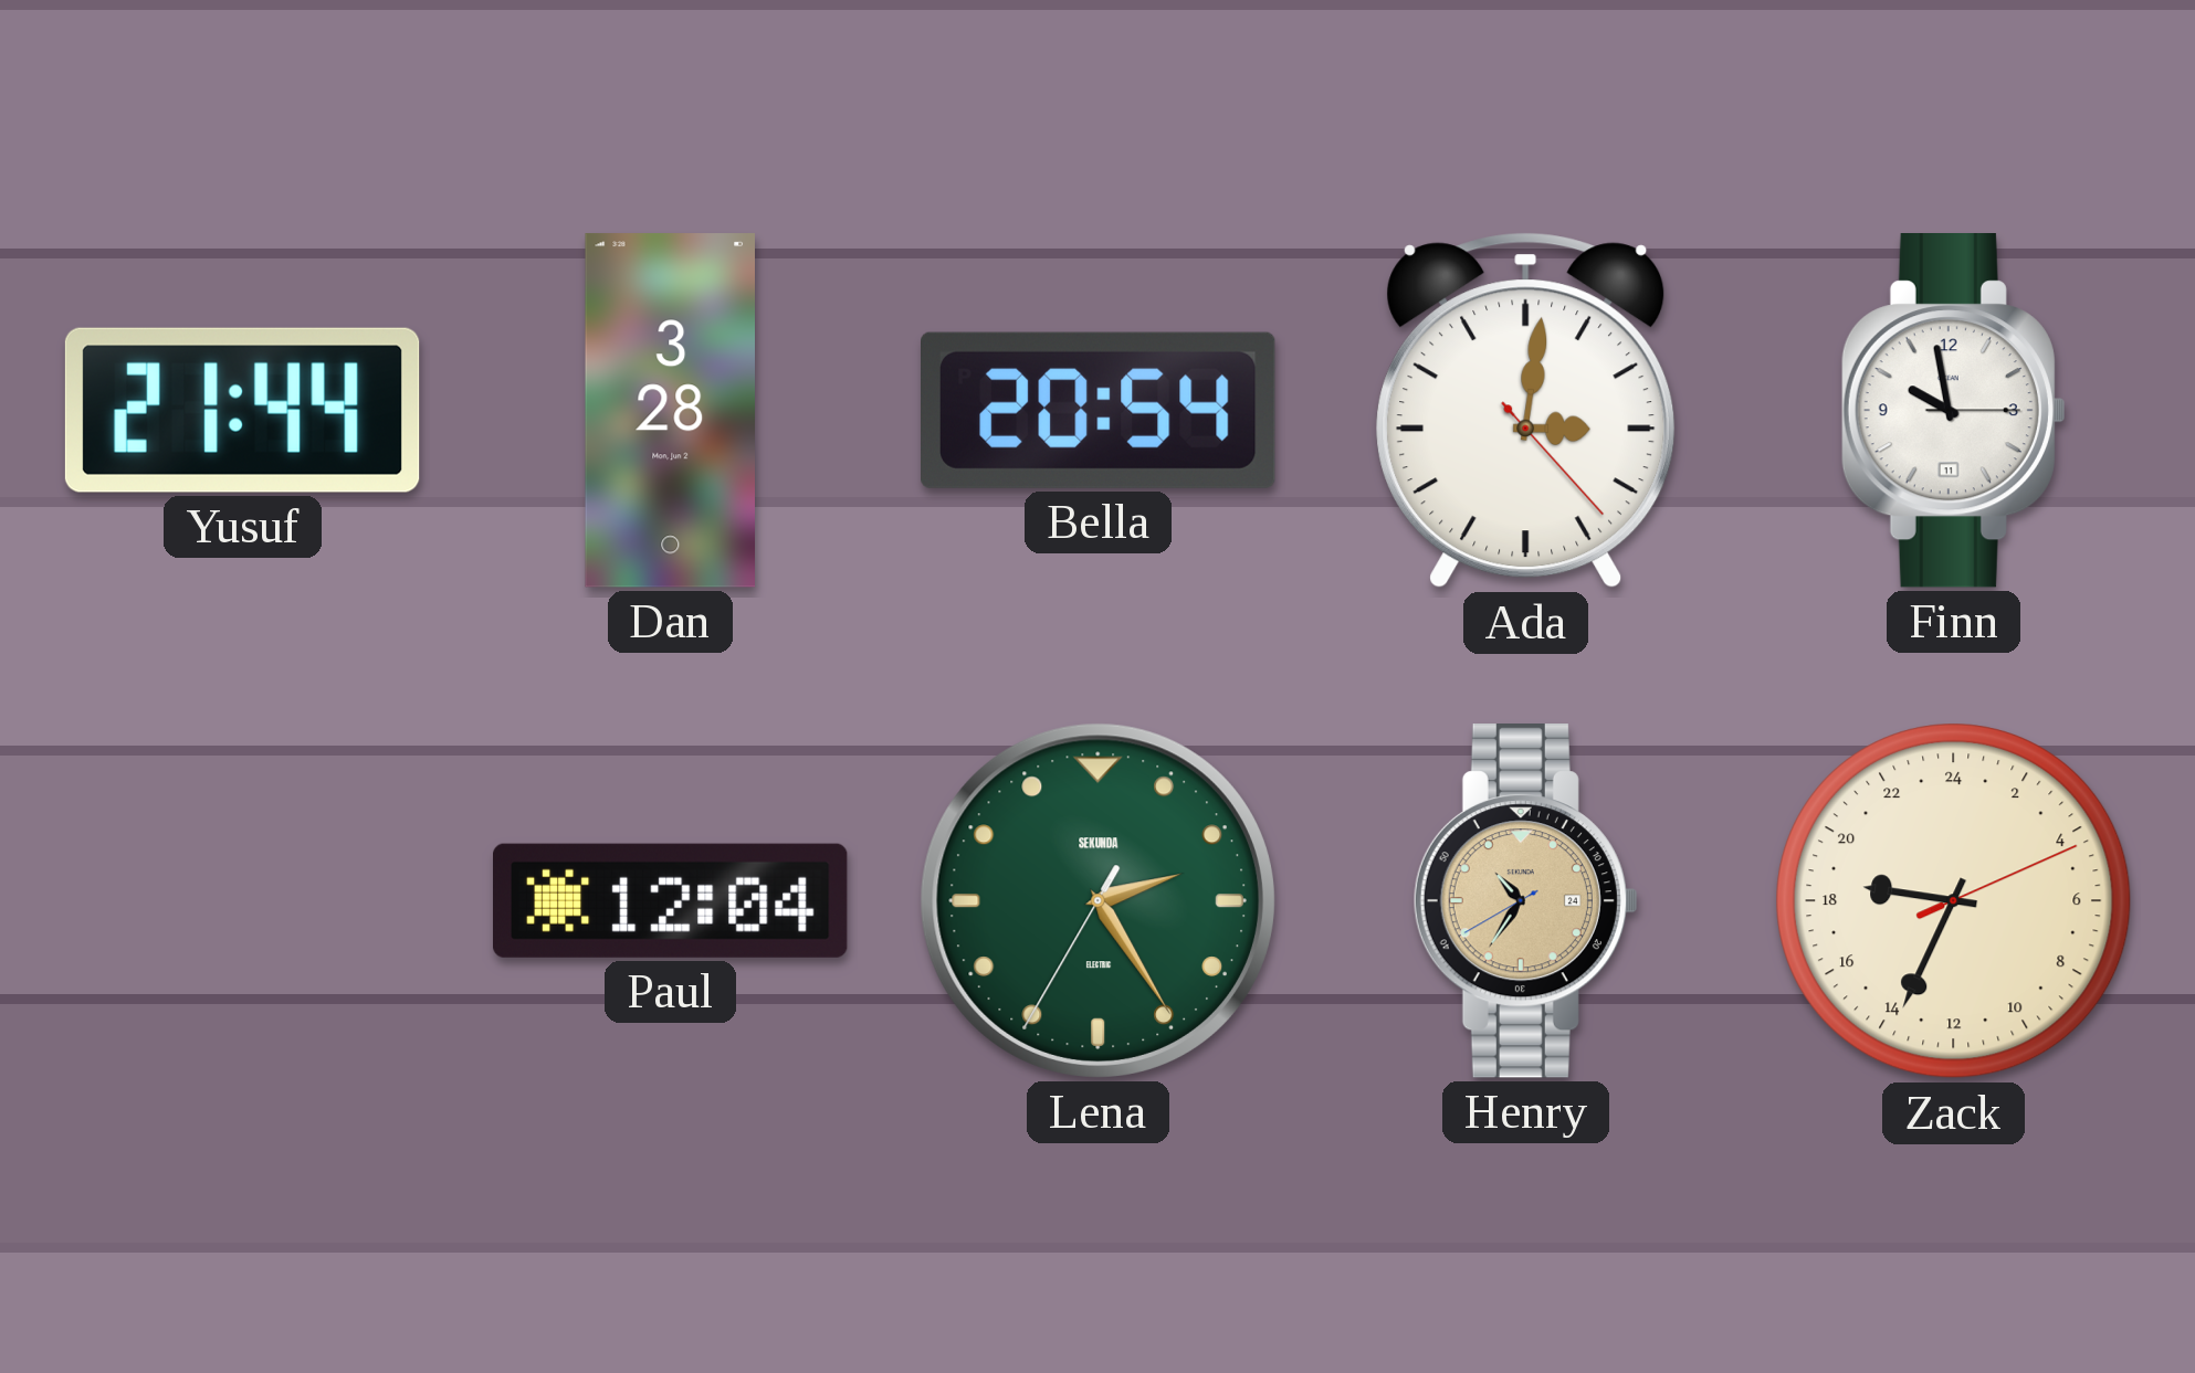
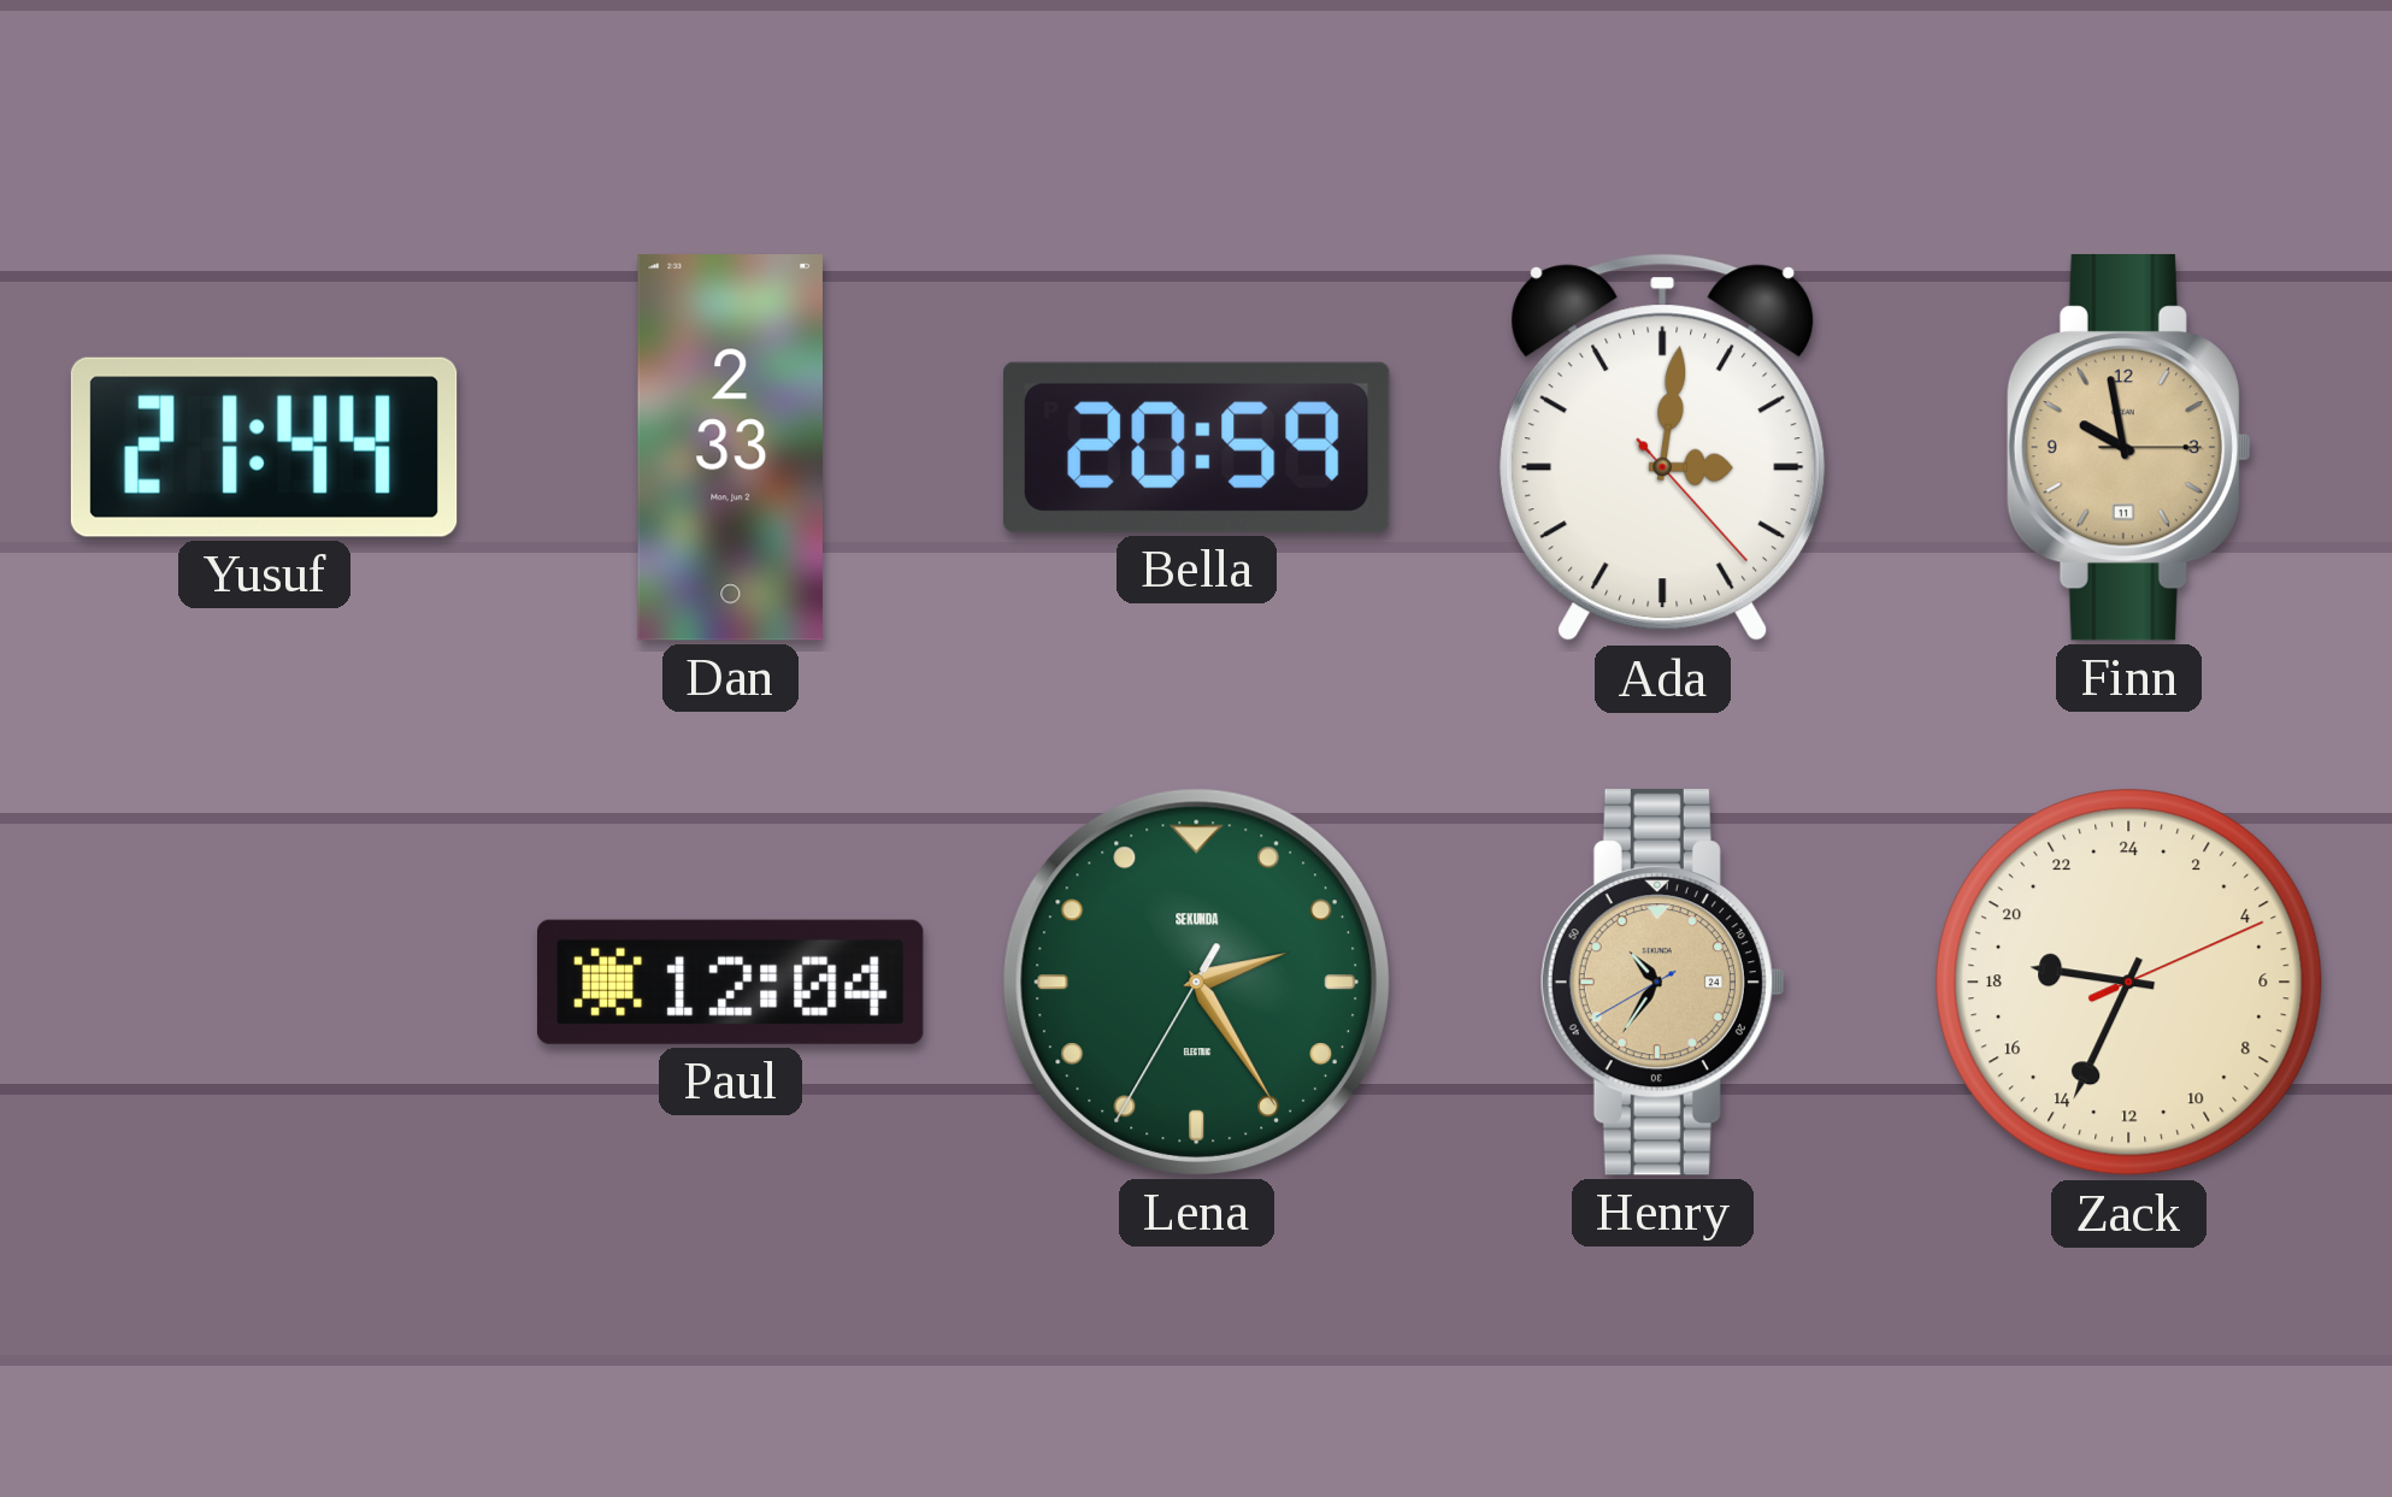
Dan: 3:28 -> 2:33
Bella: 20:54 -> 20:59
Finn dial: white -> champagne
